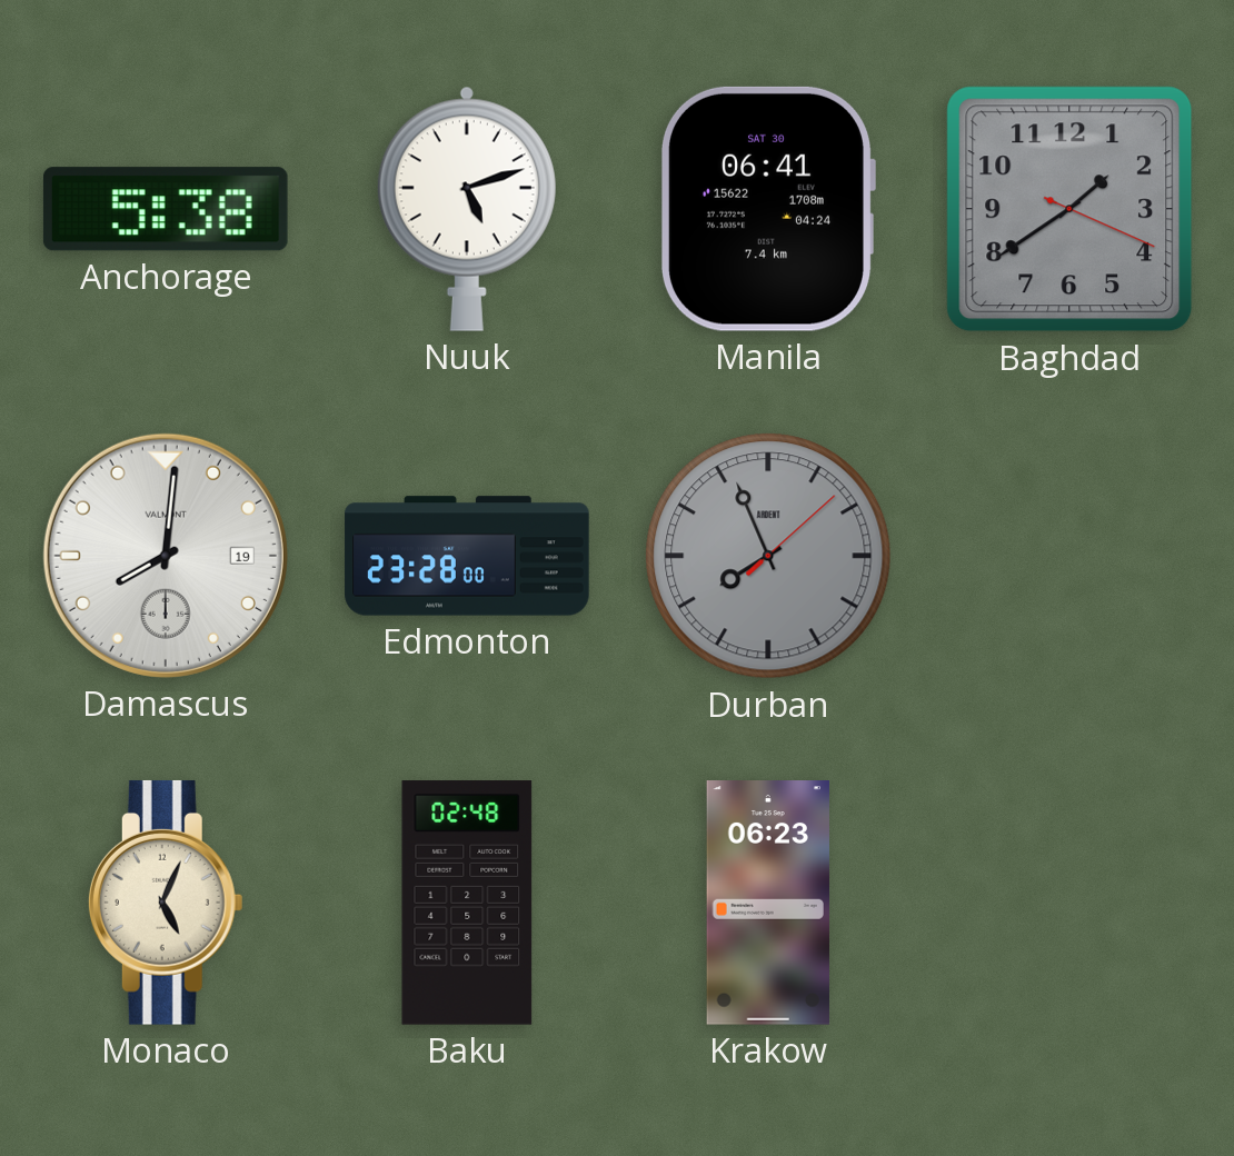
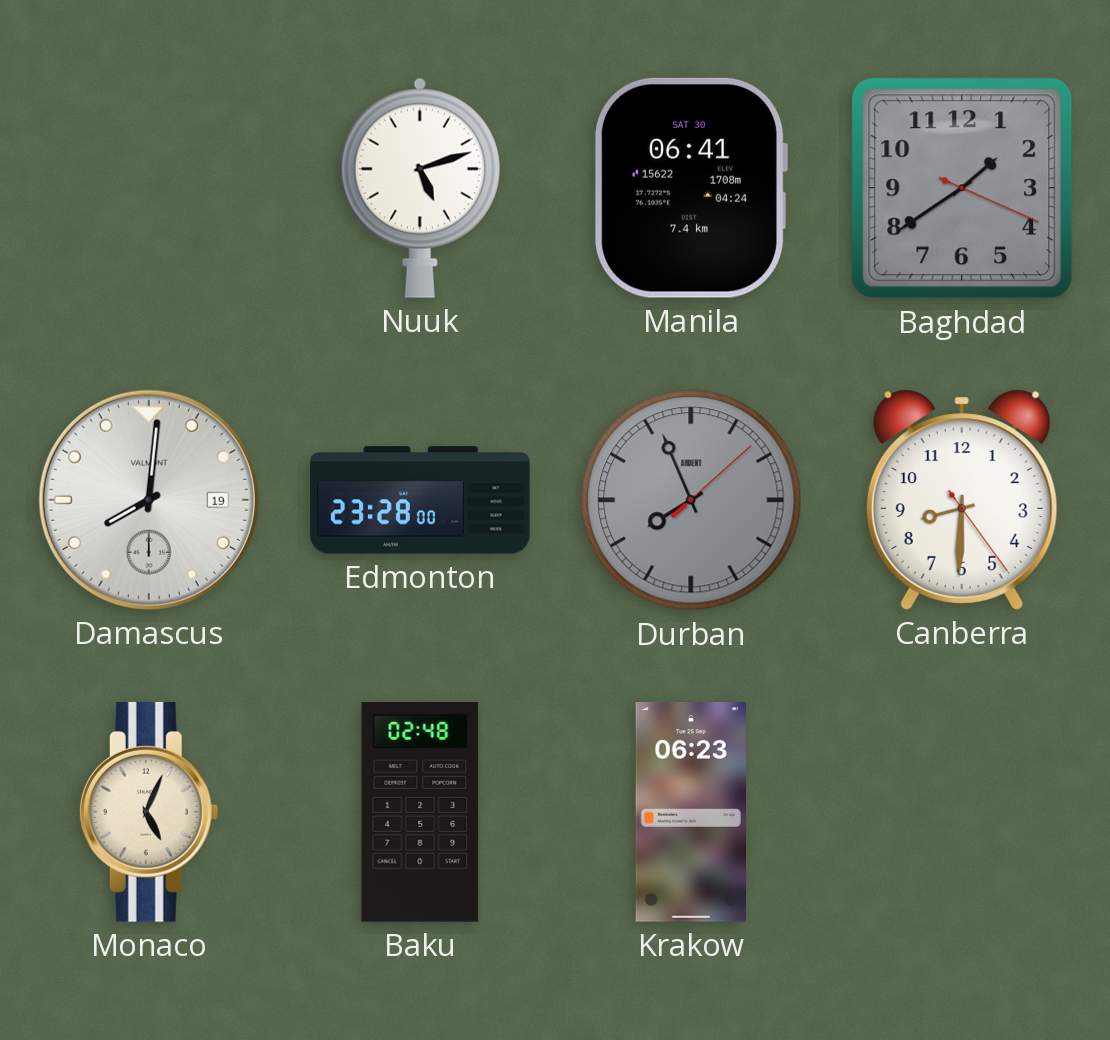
Anchorage: 5:38 -> none
Canberra: none -> 8:30
